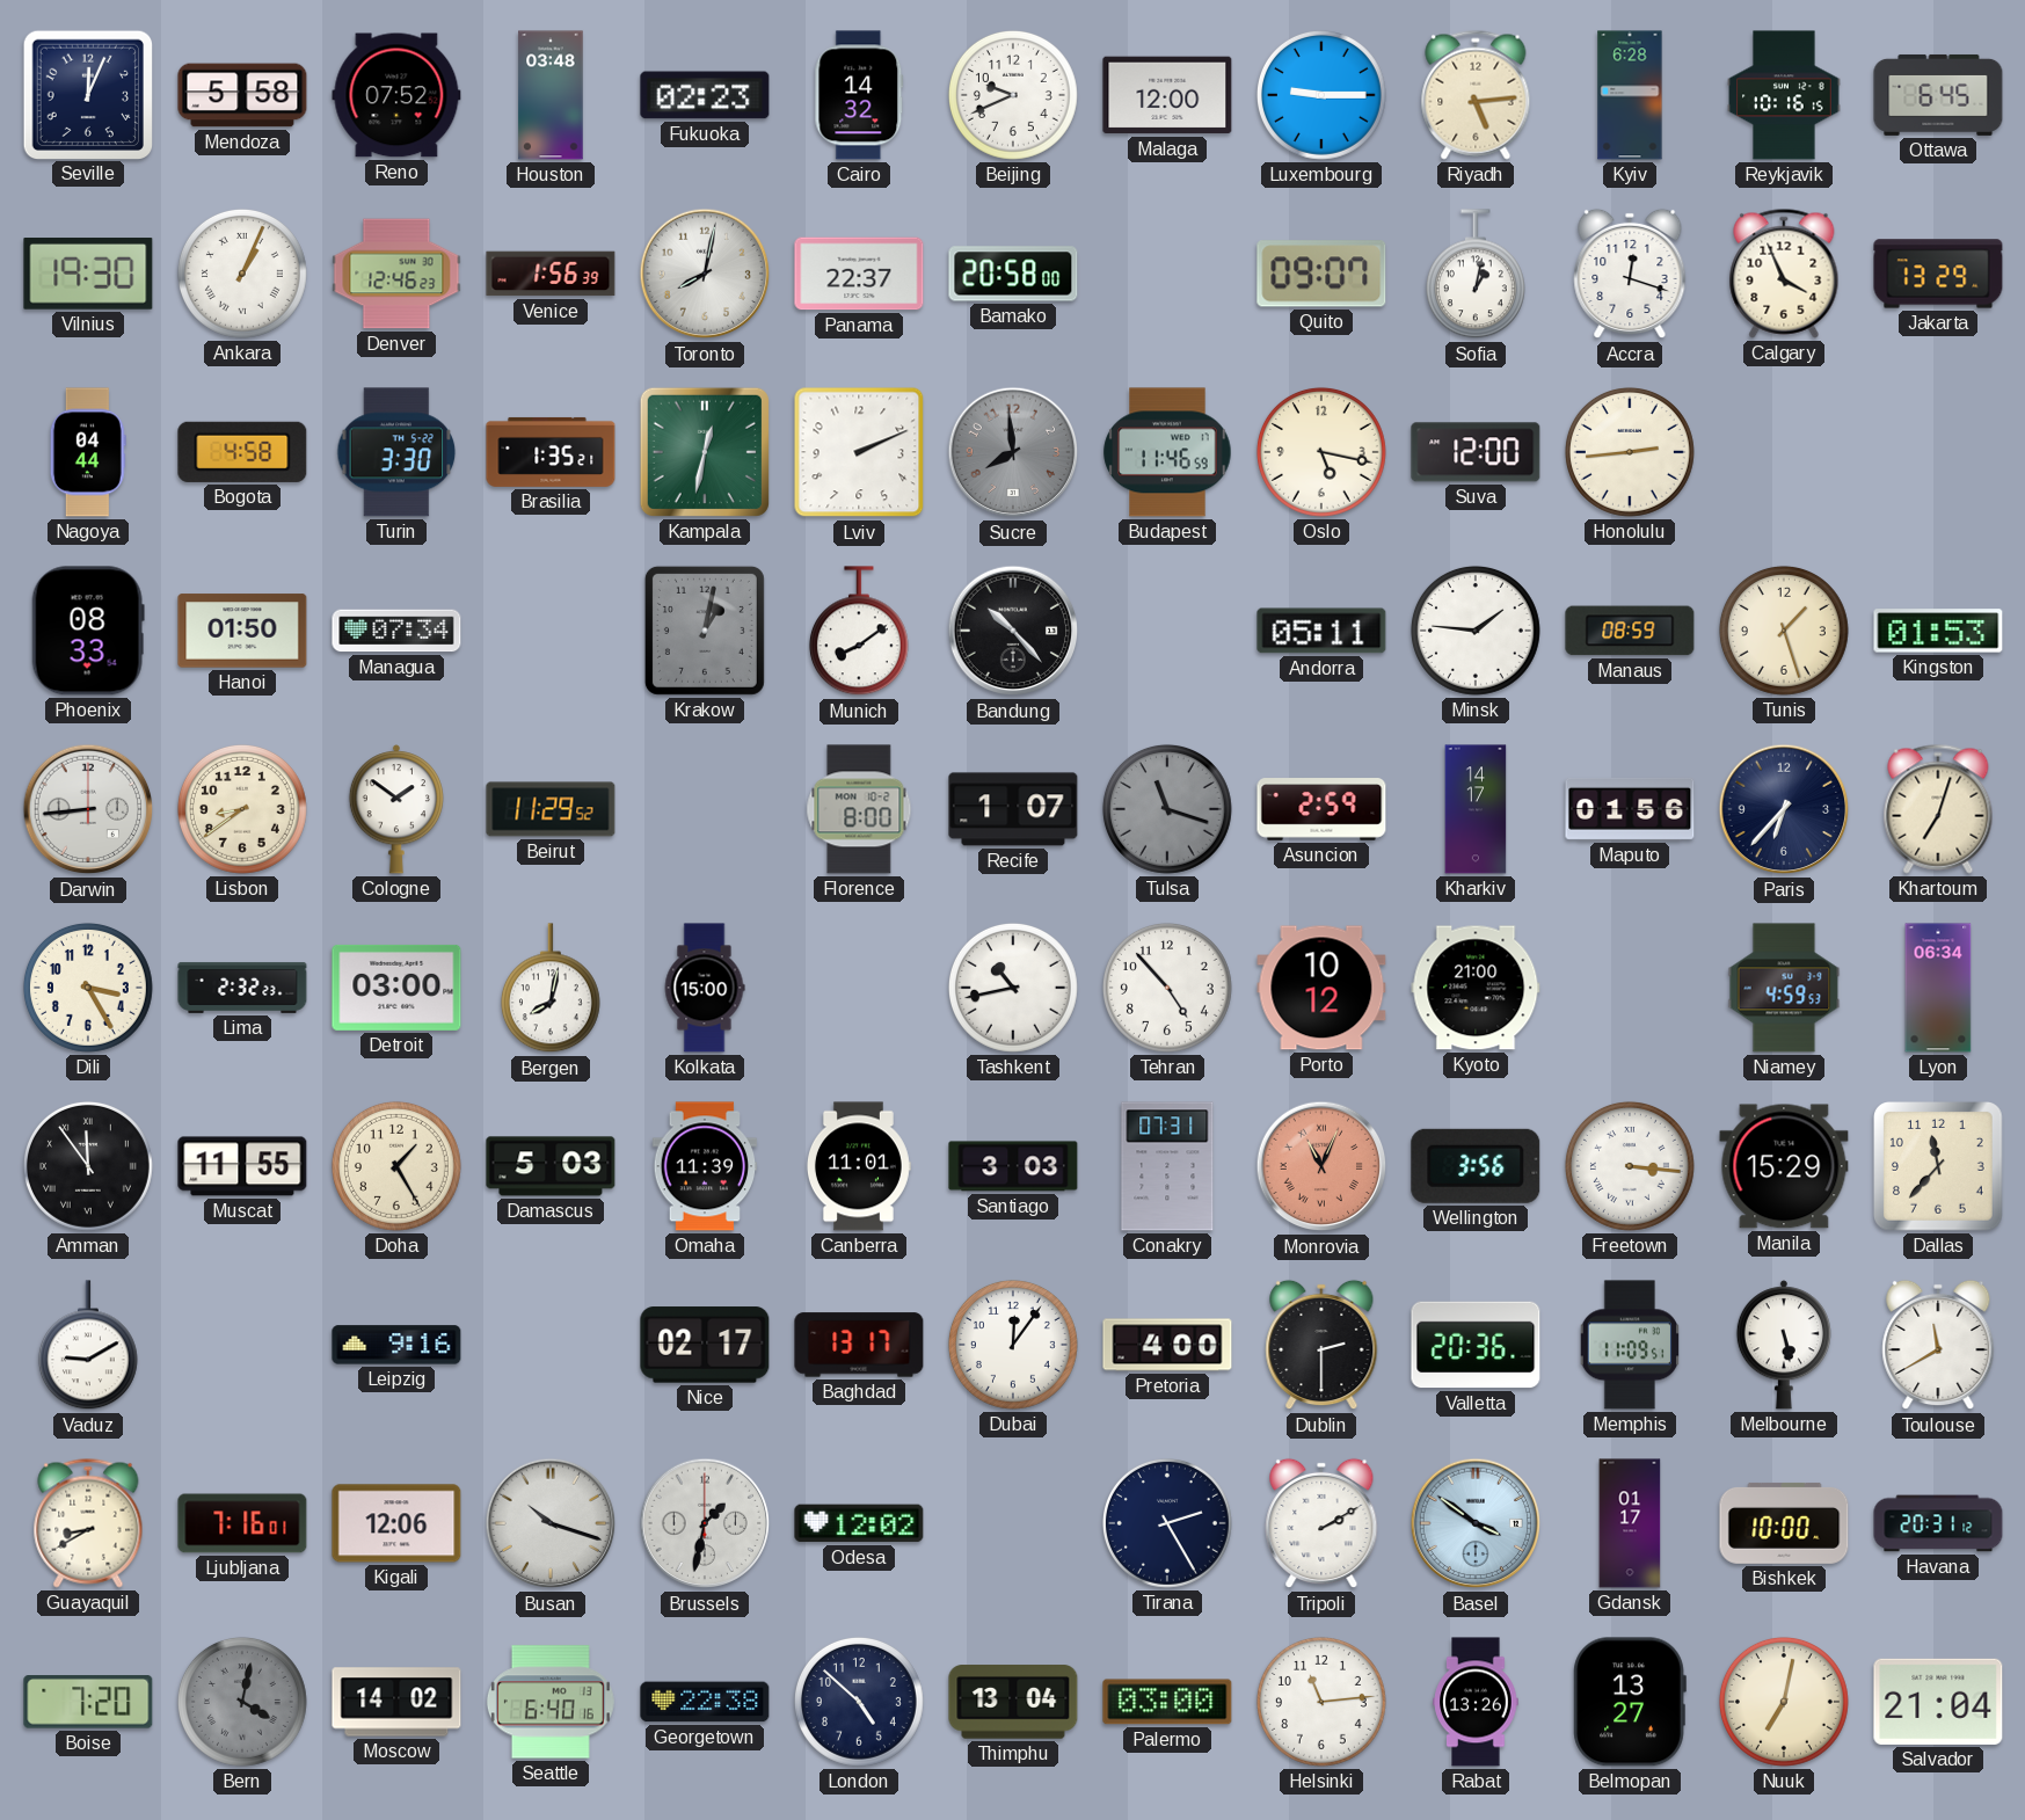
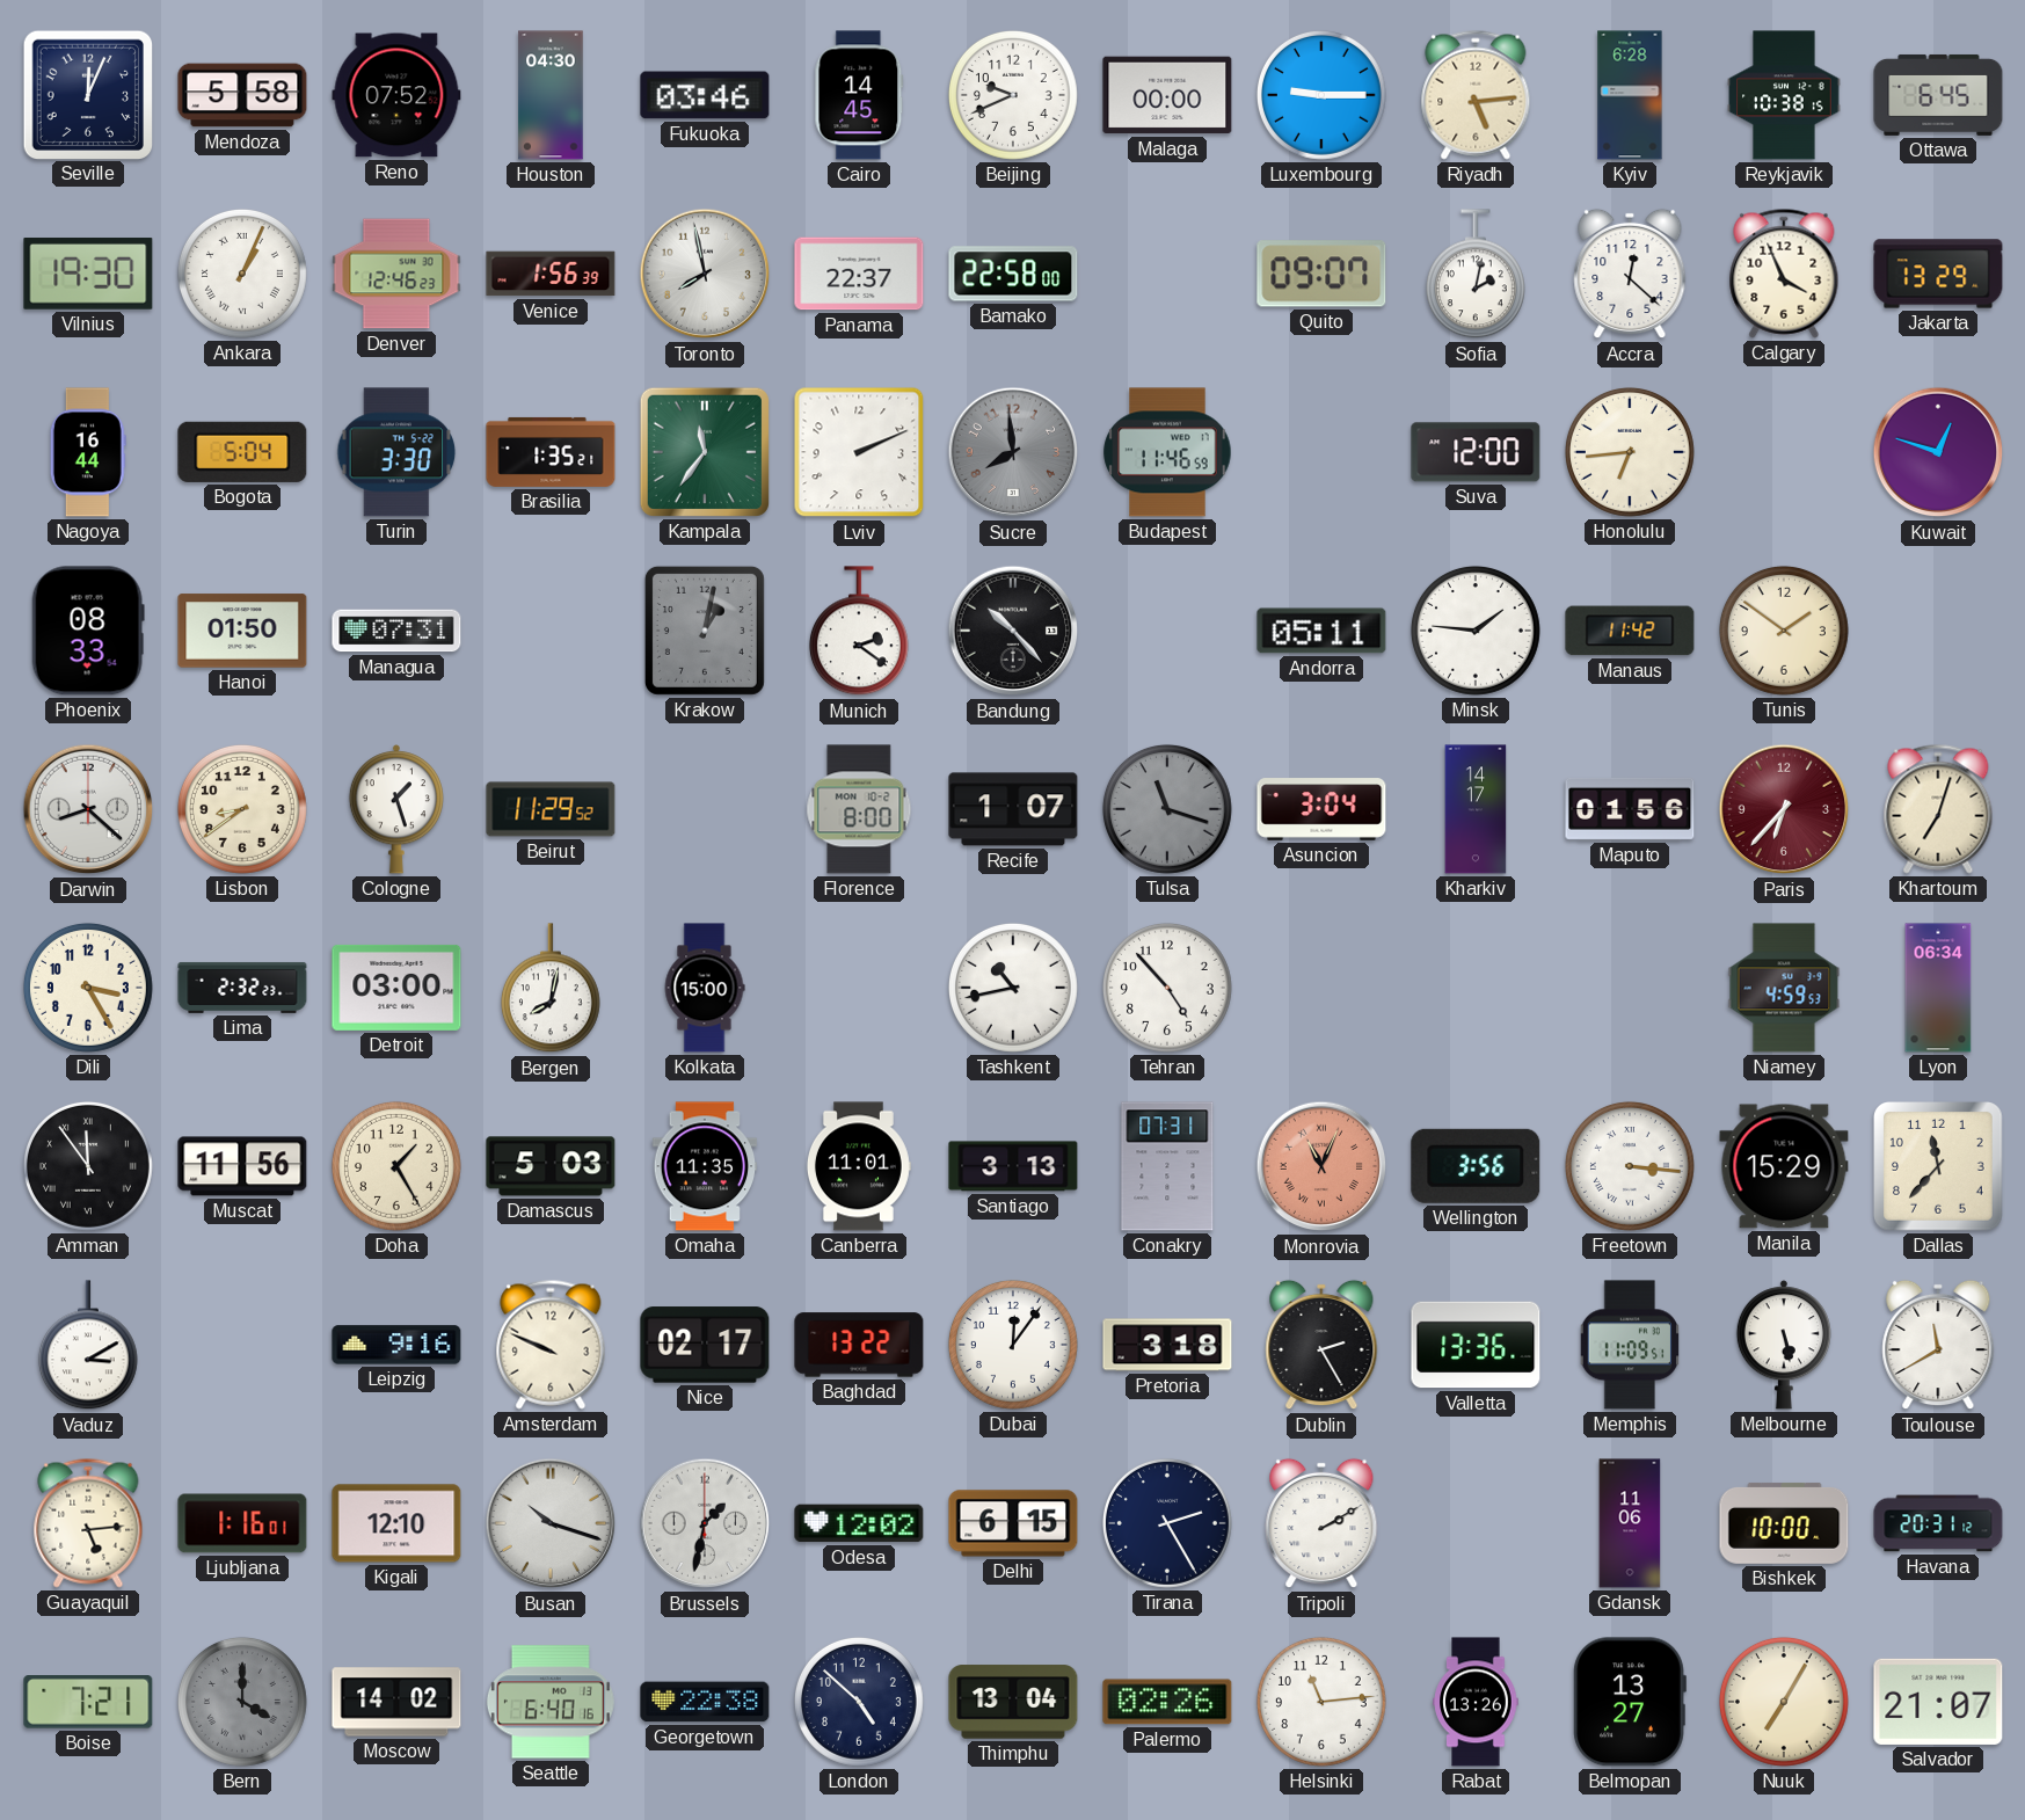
Houston: 03:48 -> 04:30
Fukuoka: 02:23 -> 03:46
Cairo: 14:32 -> 14:45
Malaga: 12:00 -> 00:00
Reykjavik: 10:16 -> 10:38
Toronto: 8:02 -> 7:58
Bamako: 20:58 -> 22:58
Sofia: 1:02 -> 2:02
Accra: 12:18 -> 12:22
Nagoya: 04:44 -> 16:44
Bogota: 4:58 -> 5:04
Kampala: 12:32 -> 11:36
Oslo: 5:17 -> none
Honolulu: 2:44 -> 6:44
Kuwait: none -> 12:48
Managua: 07:34 -> 07:31
Munich: 8:09 -> 2:21
Manaus: 08:59 -> 11:42
Tunis: 1:27 -> 1:51
Kingston: 01:53 -> none
Darwin: 8:44 -> 8:22
Cologne: 1:51 -> 1:27
Asuncion: 2:59 -> 3:04
Paris dial: navy -> burgundy
Porto: 10:12 -> none
Kyoto: 21:00 -> none
Muscat: 11:55 -> 11:56
Omaha: 11:39 -> 11:35
Santiago: 3:03 -> 3:13
Vaduz: 9:10 -> 3:10
Amsterdam: none -> 9:49
Baghdad: 13:17 -> 13:22
Pretoria: 4:00 -> 3:18
Dublin: 2:30 -> 2:25
Valletta: 20:36 -> 13:36
Guayaquil: 8:40 -> 5:14
Ljubljana: 7:16 -> 1:16
Kigali: 12:06 -> 12:10
Delhi: none -> 6:15
Basel: 3:51 -> none
Gdansk: 01:17 -> 11:06
Boise: 7:20 -> 7:21
Bern: 4:02 -> 4:00
Palermo: 03:00 -> 02:26
Nuuk: 7:02 -> 7:05
Salvador: 21:04 -> 21:07
